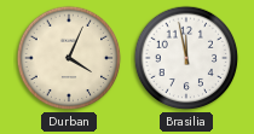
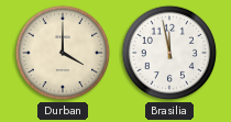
Durban: 4:04 -> 4:00
